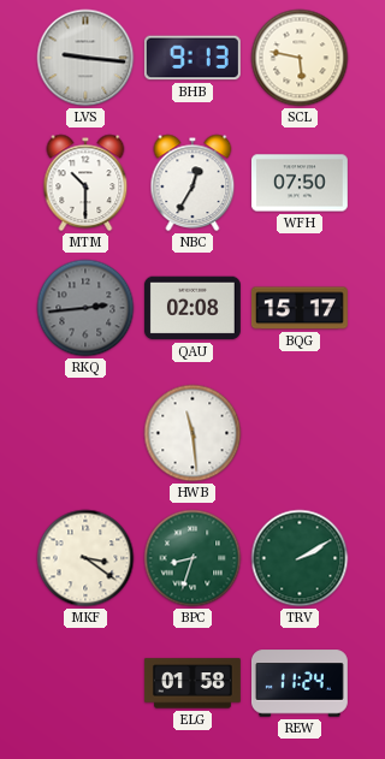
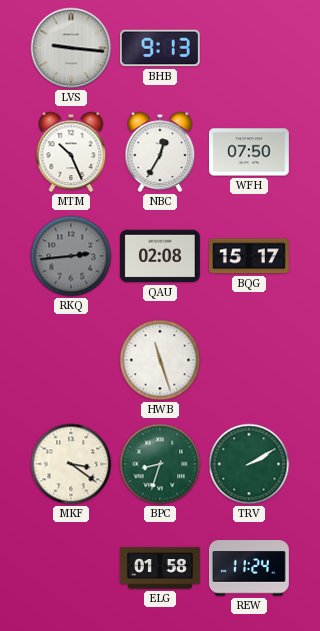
SCL: 5:47 -> none
MTM: 10:30 -> 10:26
HWB: 11:29 -> 11:27
